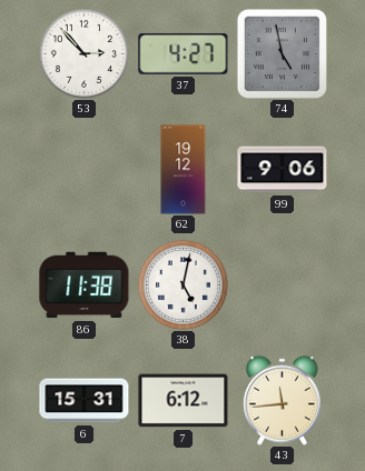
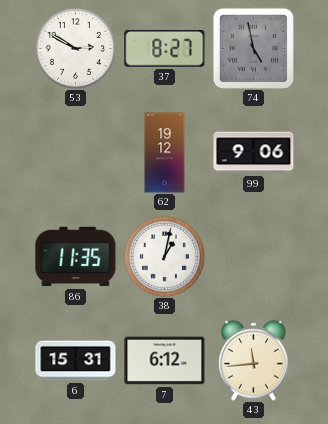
53: 2:53 -> 2:50
37: 4:27 -> 8:27
86: 11:38 -> 11:35
38: 5:02 -> 1:02
